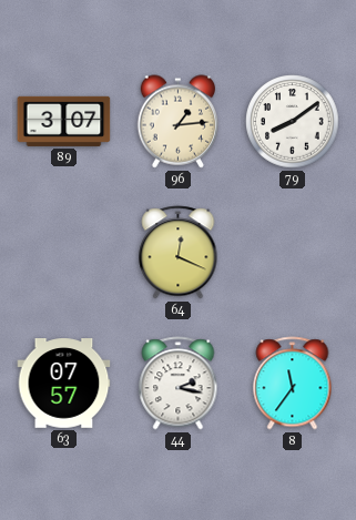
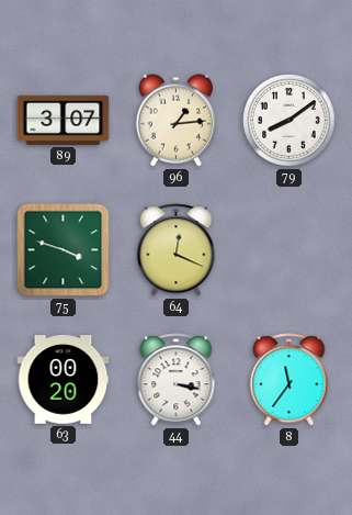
75: none -> 3:48
63: 07:57 -> 00:20
44: 2:17 -> 3:17
